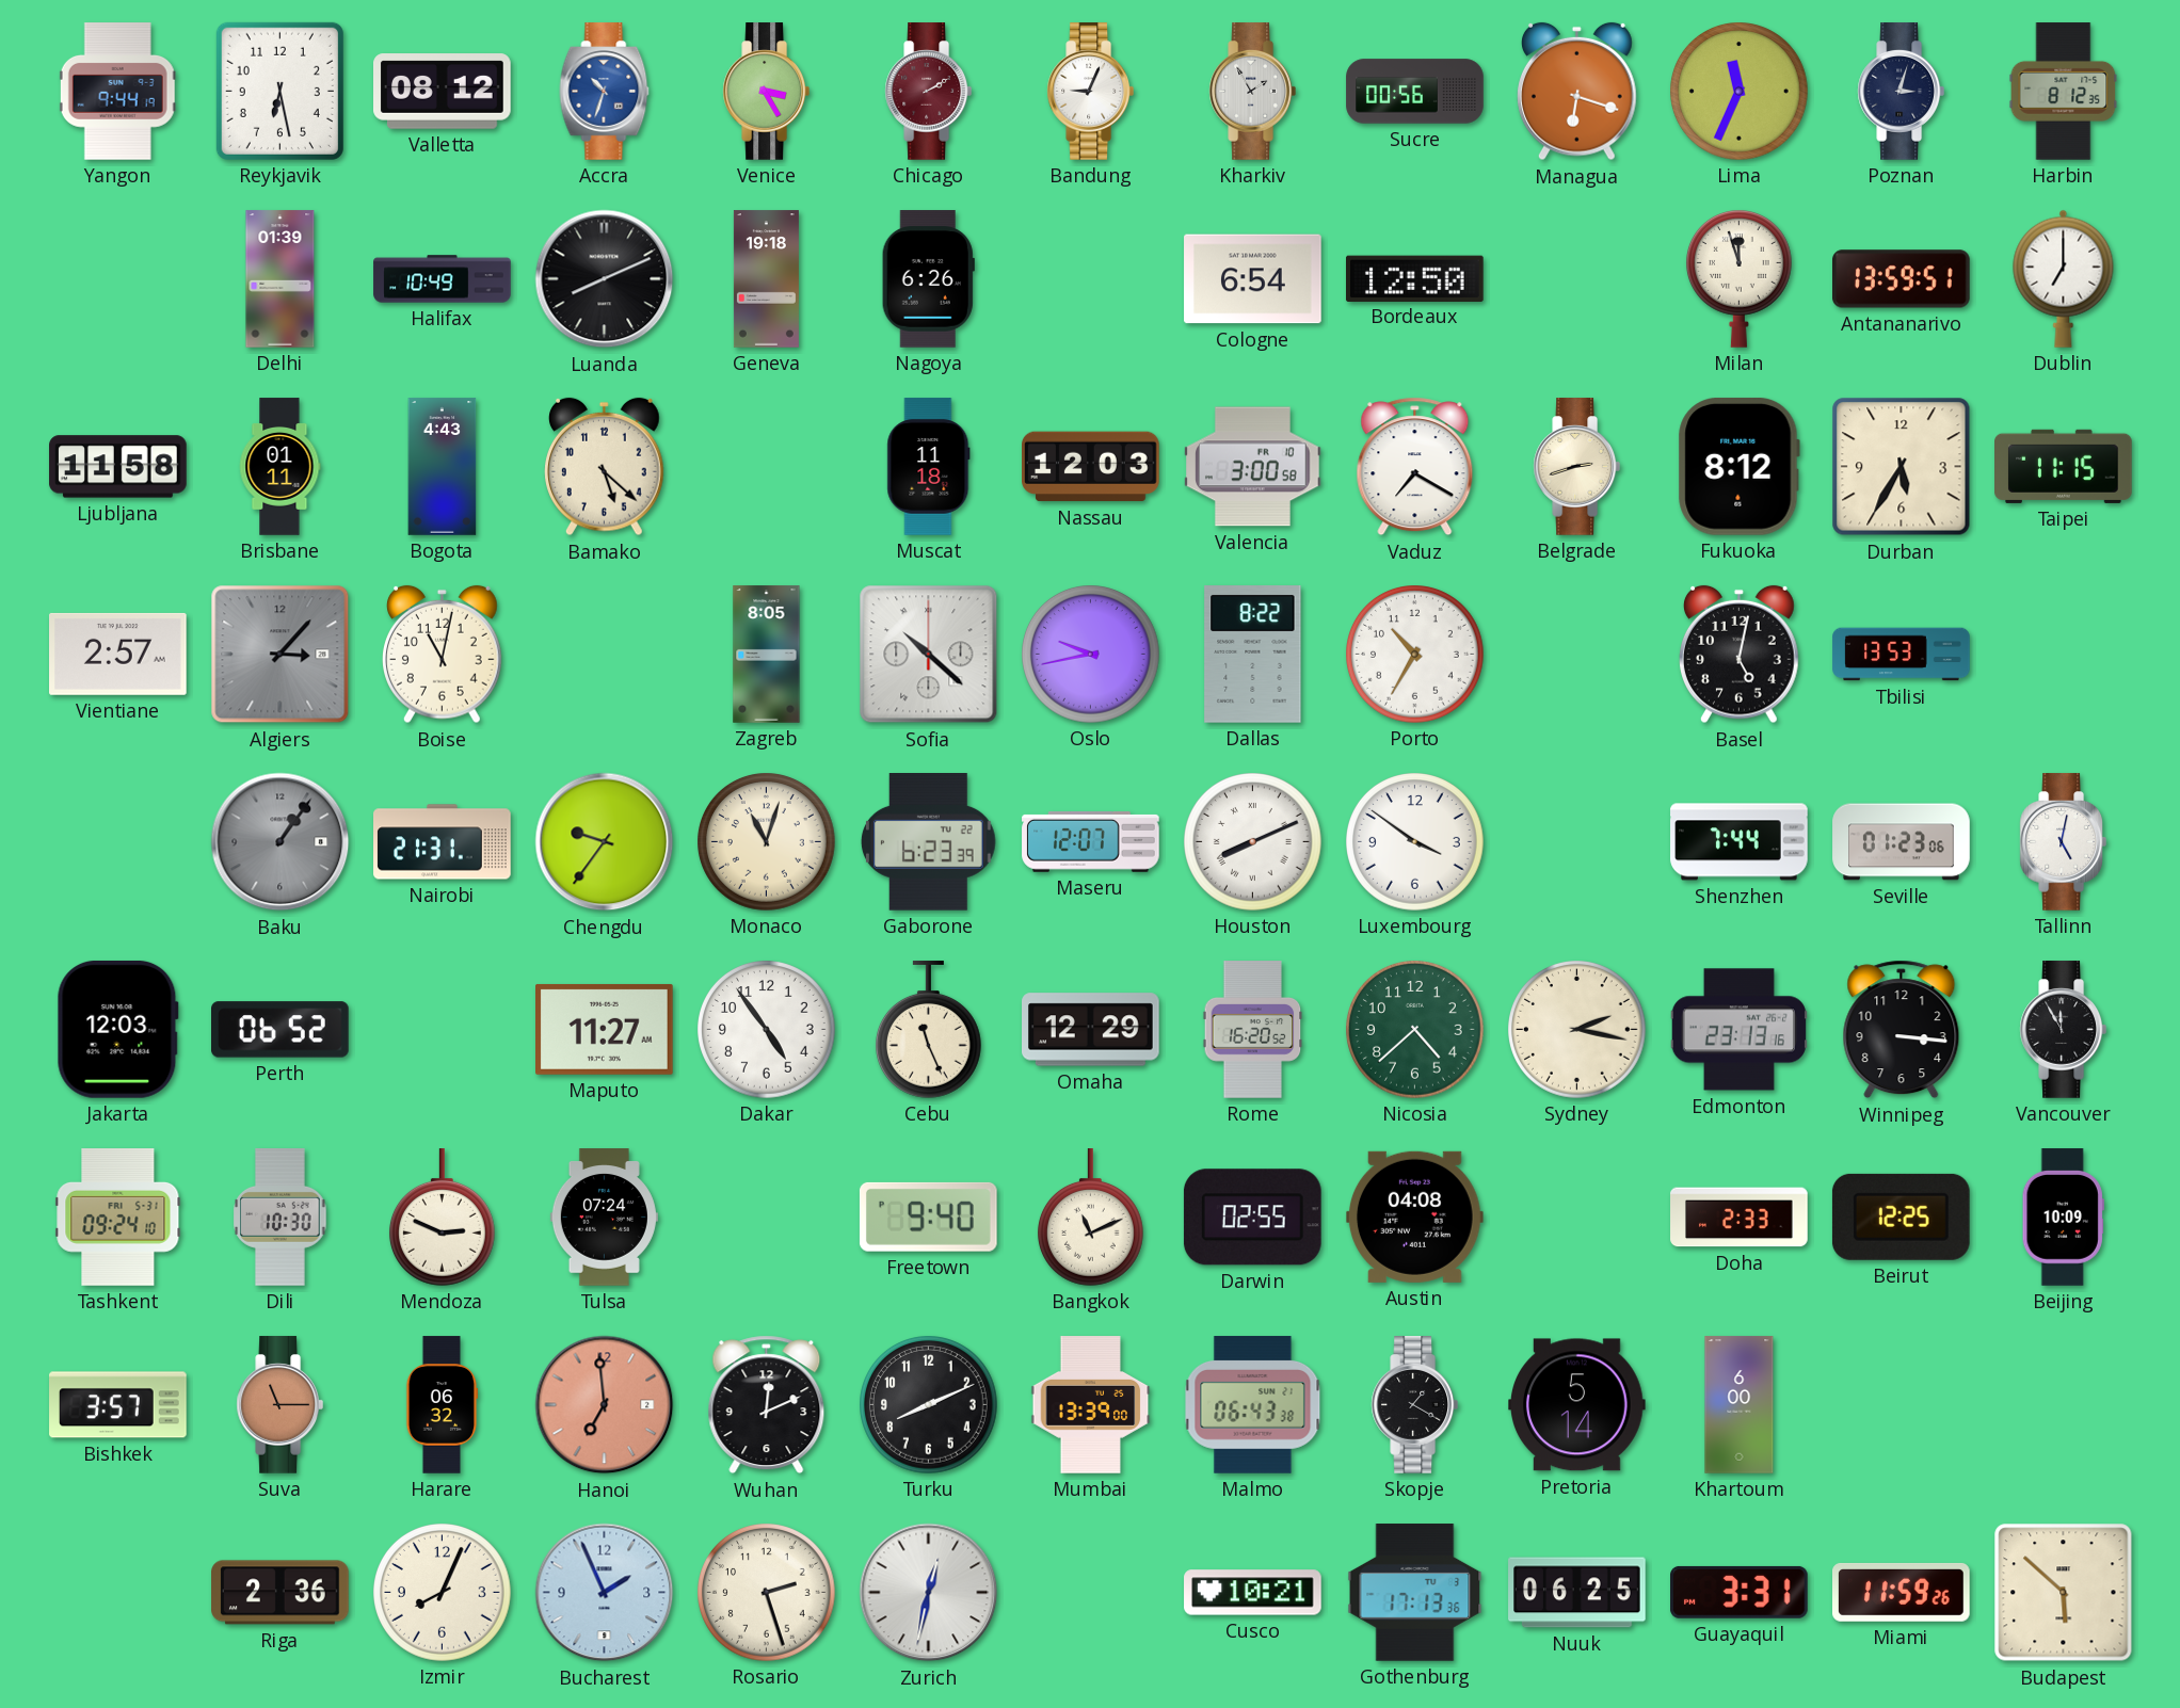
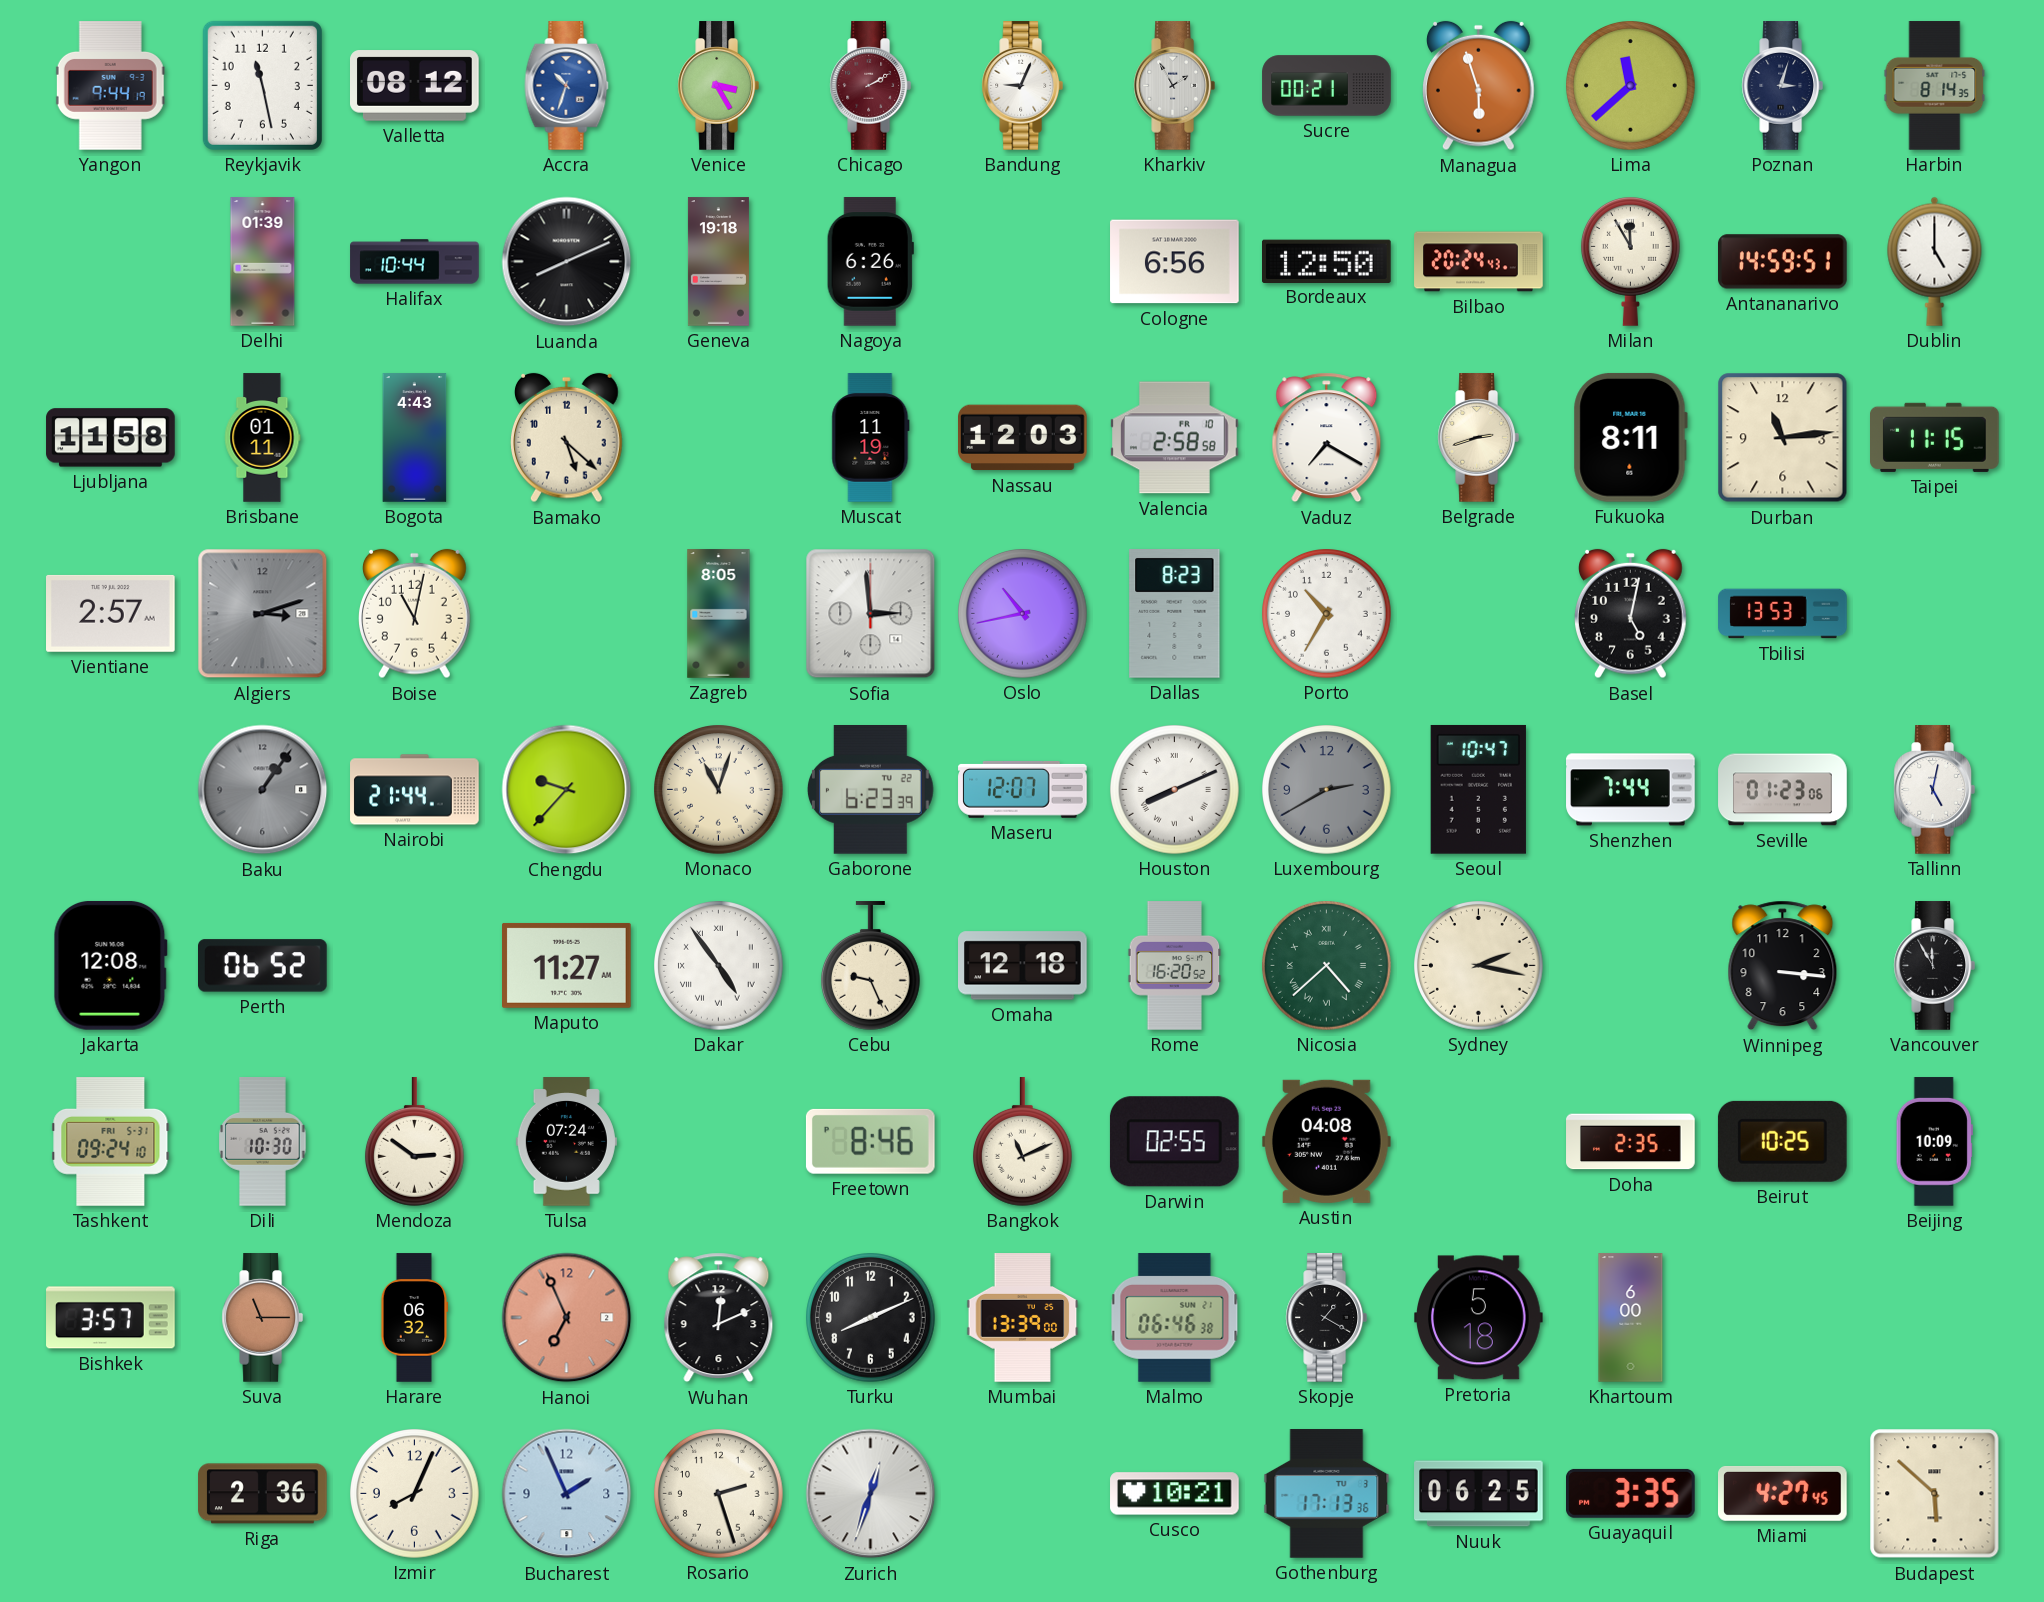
Reykjavik: 6:28 -> 11:28
Sucre: 00:56 -> 00:21
Managua: 6:18 -> 5:57
Lima: 11:34 -> 11:38
Harbin: 8:12 -> 8:14
Halifax: 10:49 -> 10:44
Cologne: 6:54 -> 6:56
Bilbao: none -> 20:24
Milan: 11:57 -> 11:55
Antananarivo: 13:59 -> 14:59
Dublin: 7:00 -> 5:00
Muscat: 11:18 -> 11:19
Valencia: 3:00 -> 2:58
Fukuoka: 8:12 -> 8:11
Durban: 5:35 -> 11:14
Algiers: 3:07 -> 3:12
Sofia: 10:22 -> 2:59
Oslo: 9:43 -> 10:43
Dallas: 8:22 -> 8:23
Nairobi: 21:31 -> 21:44
Chengdu: 9:36 -> 9:37
Luxembourg: 3:51 -> 2:40
Luxembourg dial: white -> grey
Seoul: none -> 10:47
Jakarta: 12:03 -> 12:08
Dakar numerals: Arabic -> Roman
Cebu: 11:26 -> 9:26
Omaha: 12:29 -> 12:18
Nicosia numerals: Arabic -> Roman
Edmonton: 23:13 -> none
Mendoza: 2:49 -> 2:51
Freetown: 9:40 -> 8:46
Doha: 2:33 -> 2:35
Beirut: 12:25 -> 10:25
Hanoi: 6:59 -> 6:56
Malmo: 06:43 -> 06:46
Pretoria: 5:14 -> 5:18
Zurich: 12:32 -> 12:33
Guayaquil: 3:31 -> 3:35
Miami: 11:59 -> 4:27
